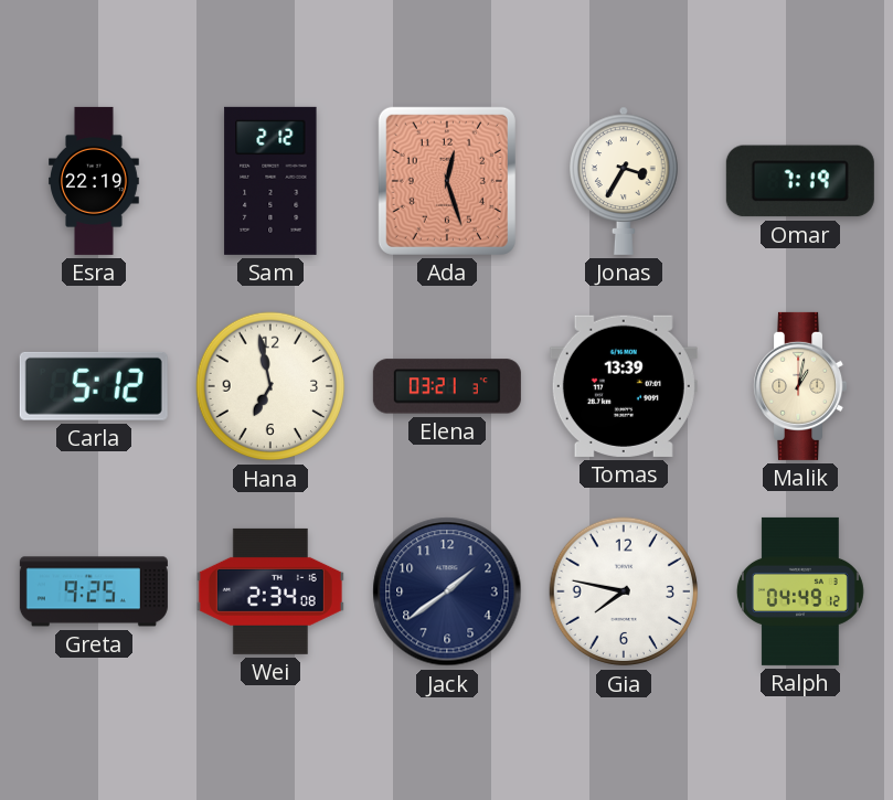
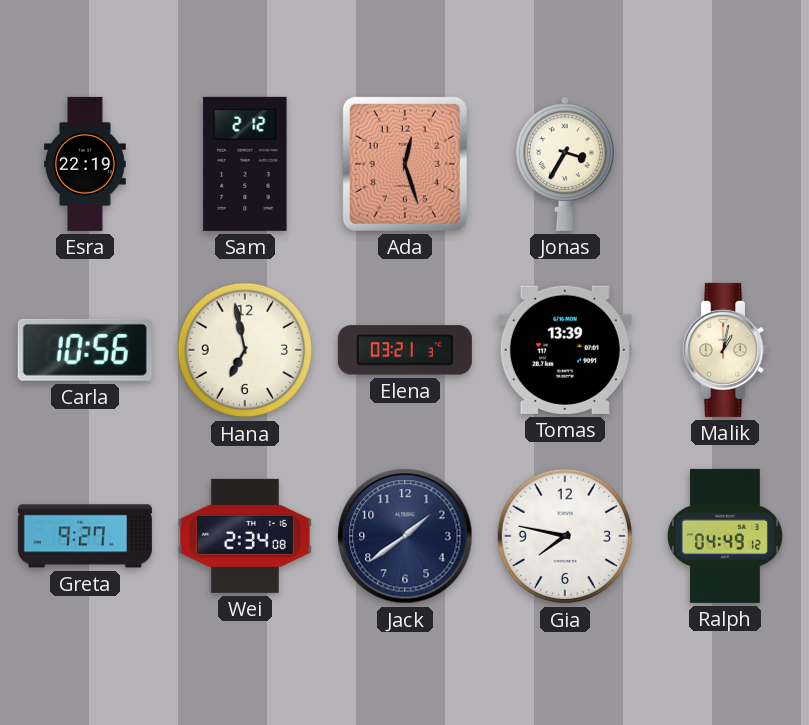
Omar: 7:19 -> none
Carla: 5:12 -> 10:56
Greta: 9:25 -> 9:27
